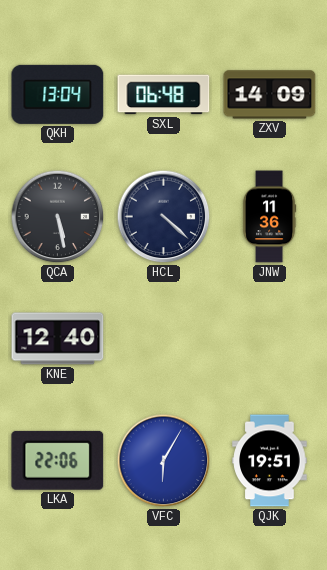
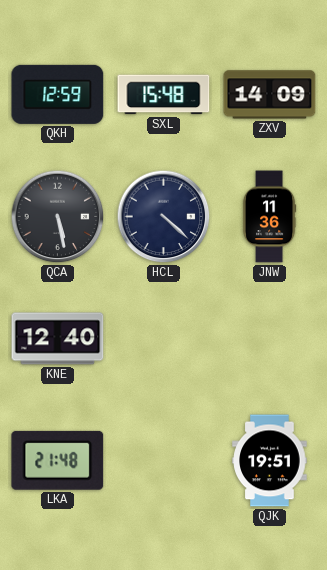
QKH: 13:04 -> 12:59
SXL: 06:48 -> 15:48
LKA: 22:06 -> 21:48
VFC: 6:05 -> none
